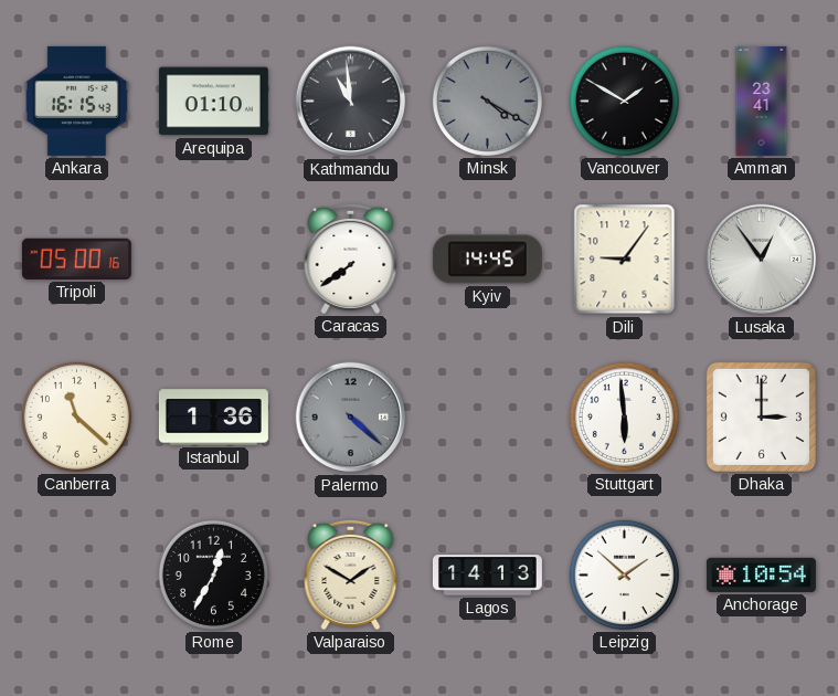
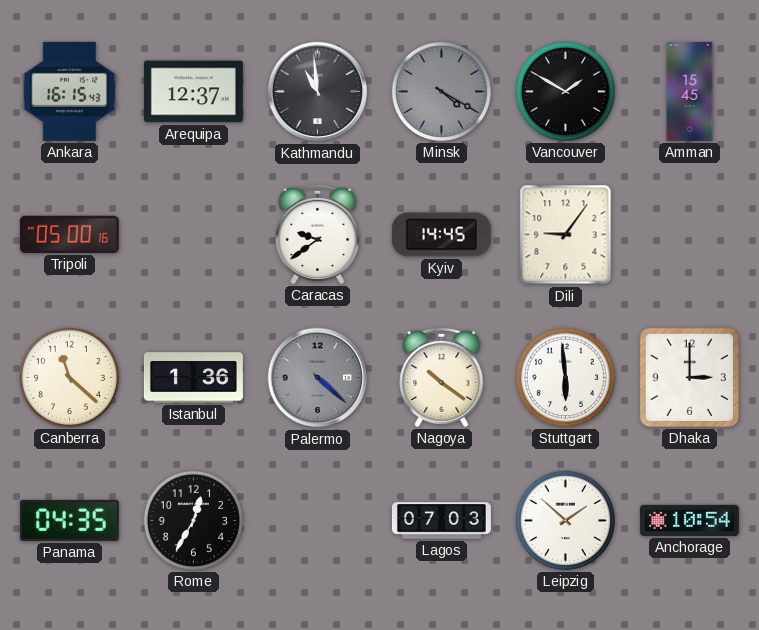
Arequipa: 01:10 -> 12:37
Amman: 23:41 -> 15:45
Caracas: 7:39 -> 9:39
Lusaka: 12:54 -> none
Nagoya: none -> 10:21
Panama: none -> 04:35
Valparaiso: 1:50 -> none
Lagos: 14:13 -> 07:03
